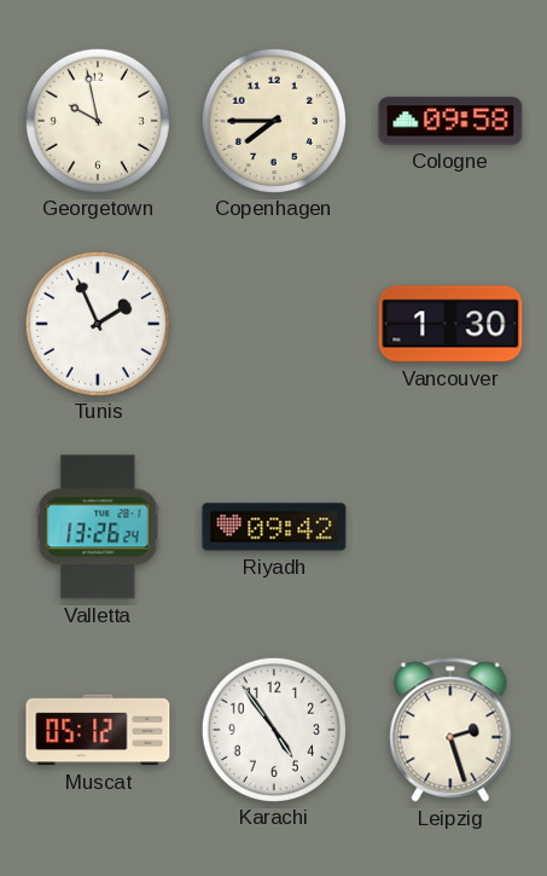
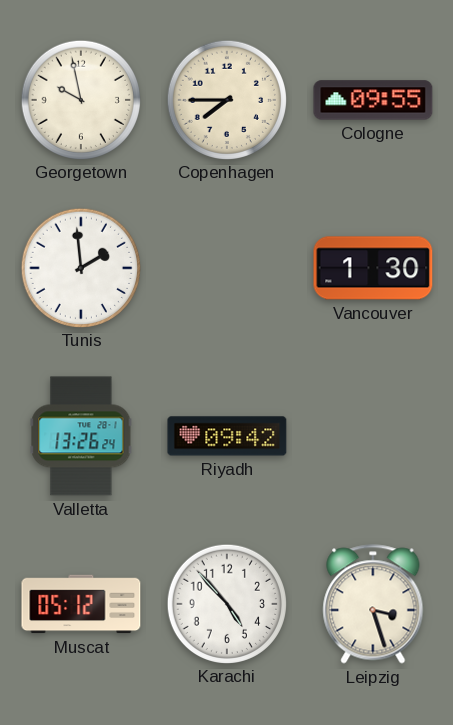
Cologne: 09:58 -> 09:55
Tunis: 1:56 -> 1:59
Karachi: 4:54 -> 4:53
Leipzig: 2:27 -> 3:27
